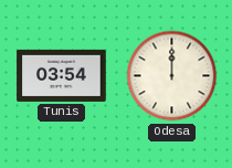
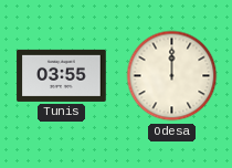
Tunis: 03:54 -> 03:55
